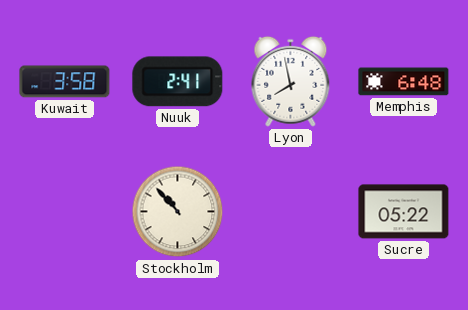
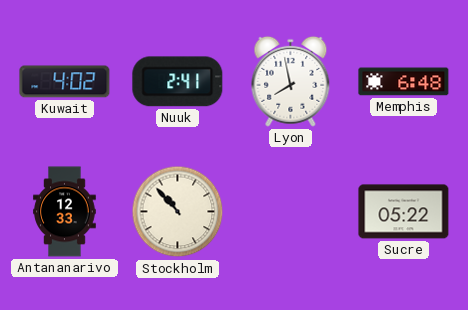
Kuwait: 3:58 -> 4:02
Antananarivo: none -> 12:33
